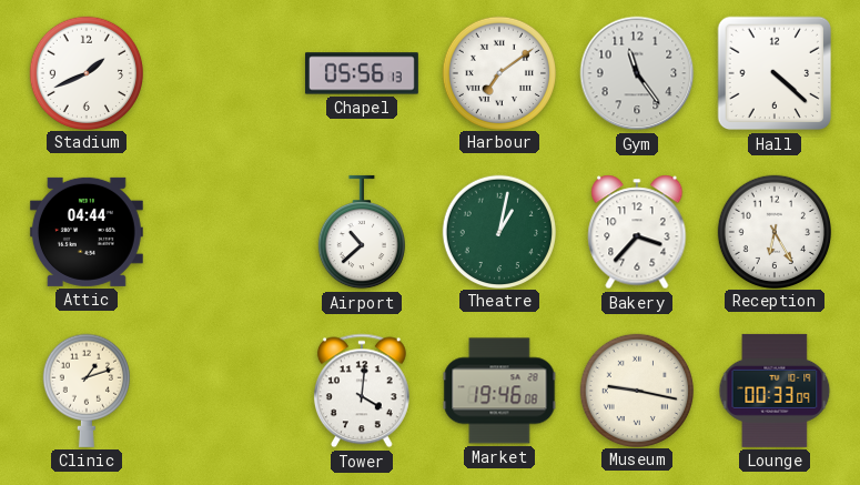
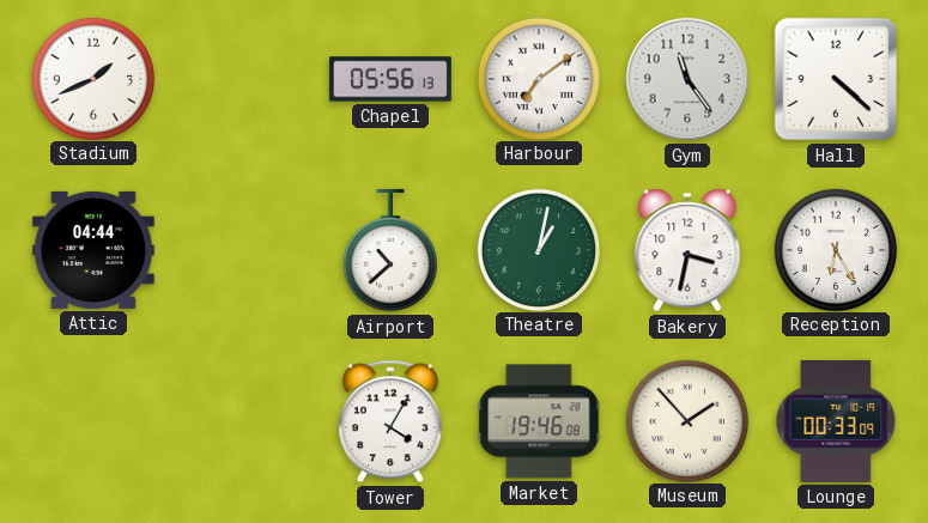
Bakery: 3:37 -> 3:32
Clinic: 1:12 -> none
Tower: 4:01 -> 4:05
Museum: 9:17 -> 1:53
